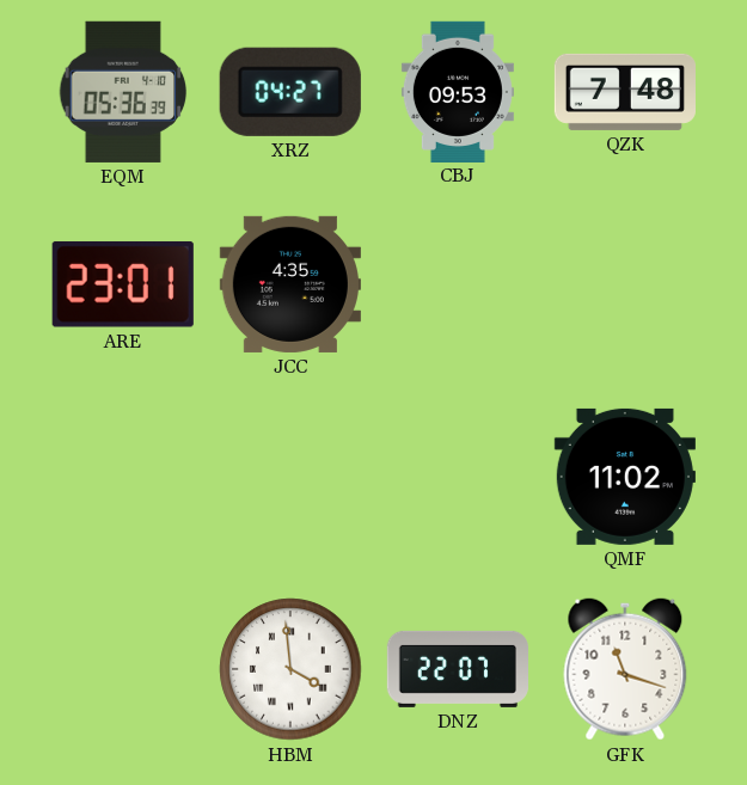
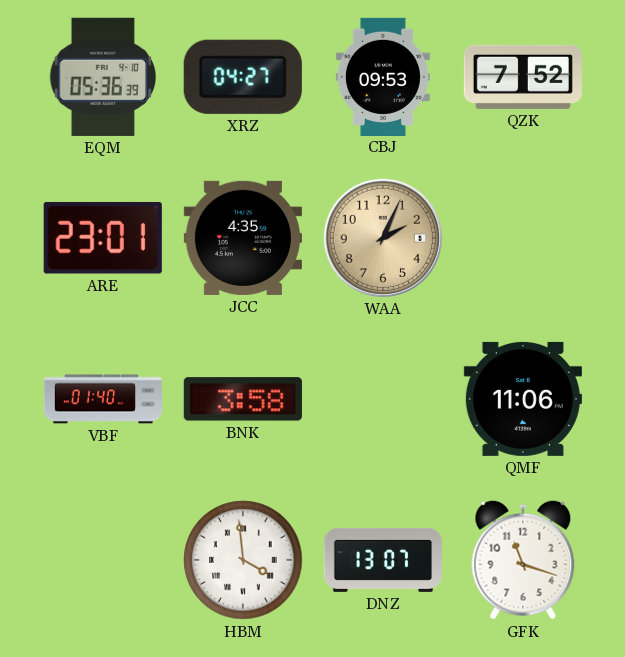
QZK: 7:48 -> 7:52
WAA: none -> 2:04
VBF: none -> 01:40
BNK: none -> 3:58
QMF: 11:02 -> 11:06
DNZ: 22:07 -> 13:07
